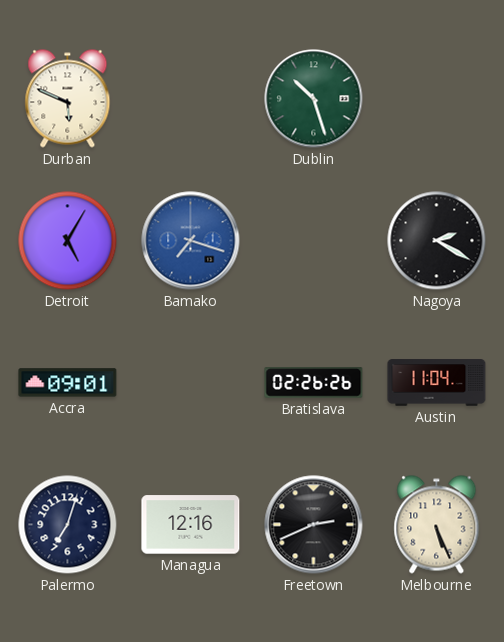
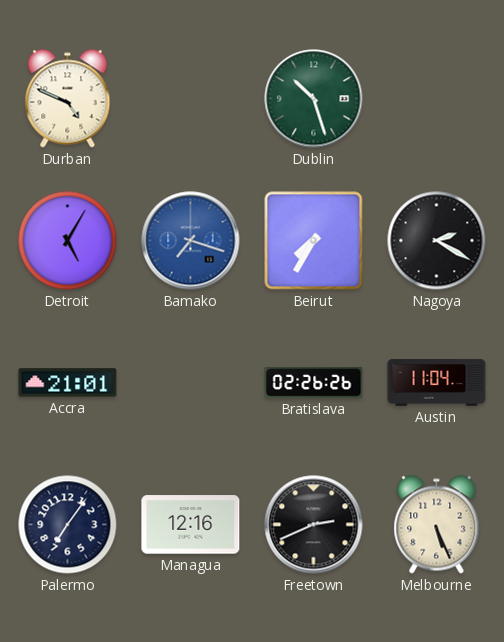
Durban: 5:49 -> 4:49
Beirut: none -> 7:35
Accra: 09:01 -> 21:01
Palermo: 7:03 -> 7:06
